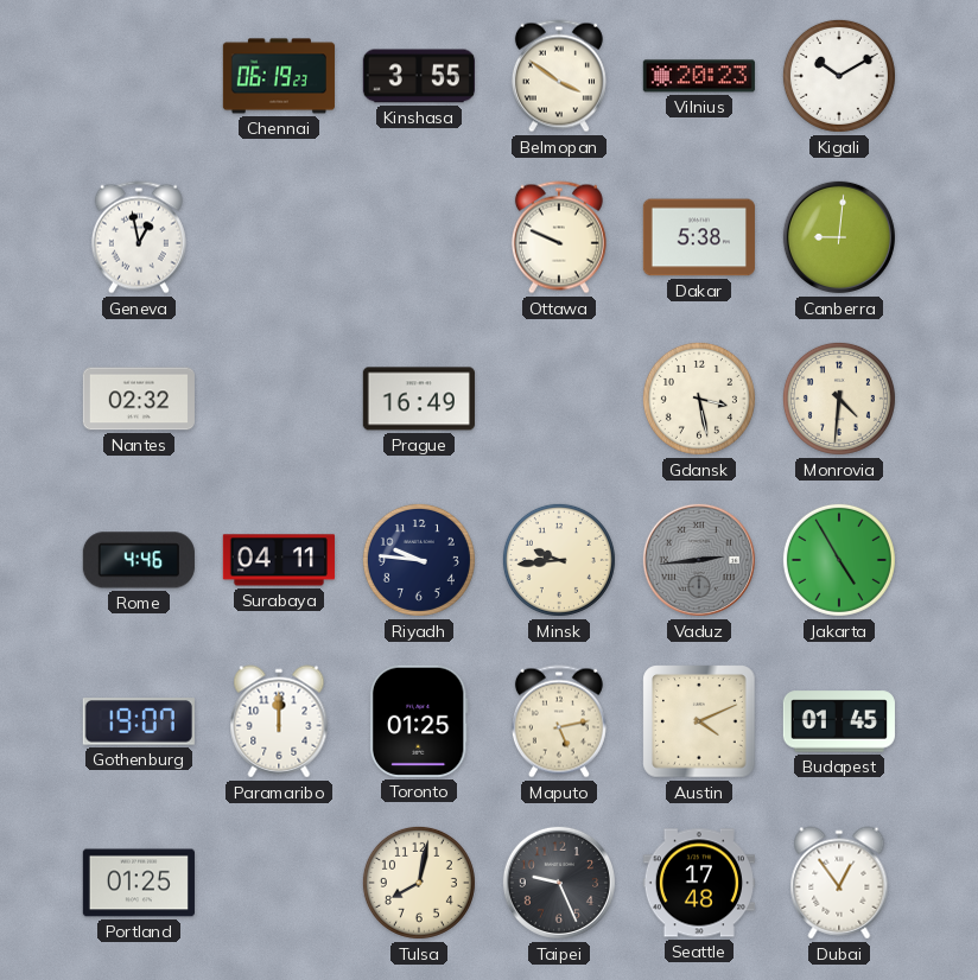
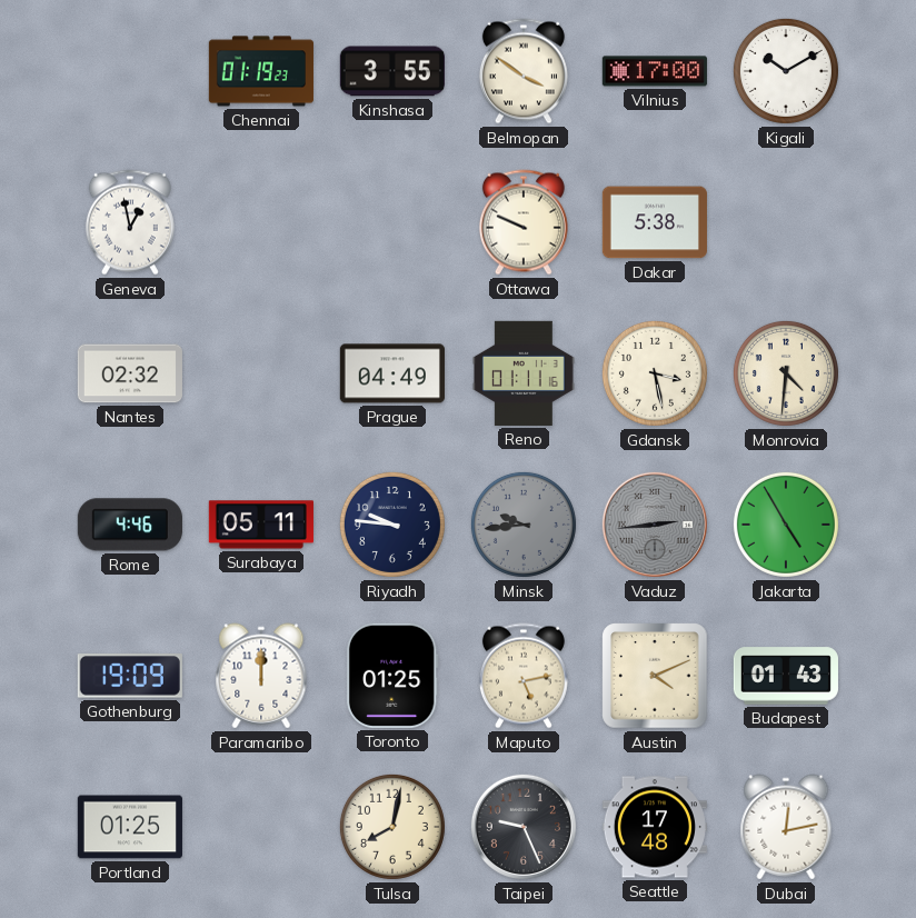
Chennai: 06:19 -> 01:19
Vilnius: 20:23 -> 17:00
Canberra: 9:01 -> none
Prague: 16:49 -> 04:49
Reno: none -> 01:11
Surabaya: 04:11 -> 05:11
Minsk dial: cream -> grey
Gothenburg: 19:07 -> 19:09
Budapest: 01:45 -> 01:43
Dubai: 12:54 -> 12:13
